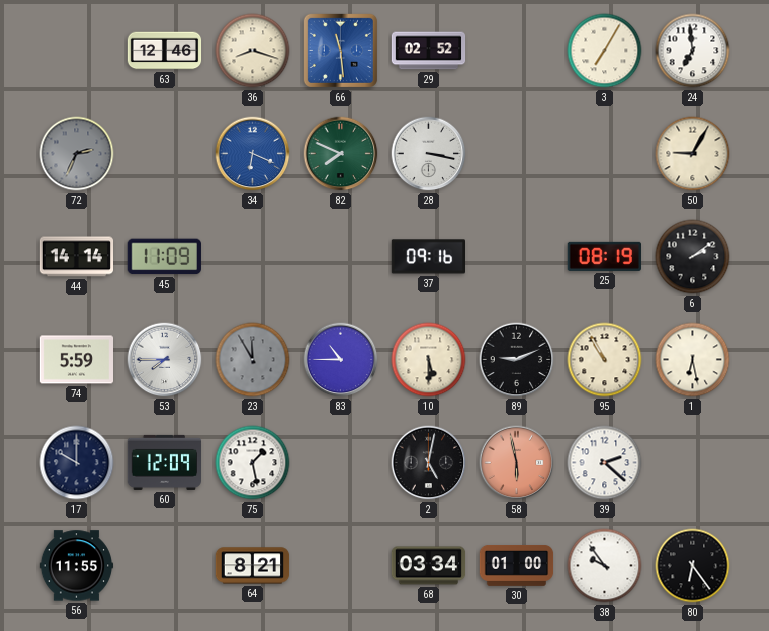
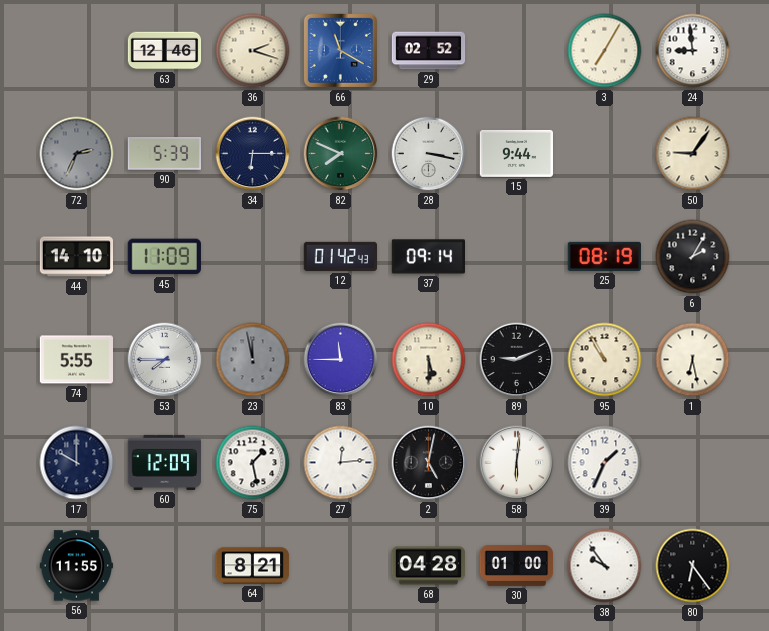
36: 8:18 -> 2:18
66: 11:29 -> 11:20
24: 6:59 -> 8:59
90: none -> 5:39
34: 6:19 -> 6:15
34 dial: blue -> navy
15: none -> 9:44
50: 9:05 -> 9:06
44: 14:14 -> 14:10
12: none -> 01:42
37: 09:16 -> 09:14
6: 2:09 -> 2:05
74: 5:59 -> 5:55
23: 11:55 -> 11:58
83: 10:45 -> 11:45
27: none -> 12:14
58: 5:58 -> 6:01
58 dial: salmon -> white
39: 2:22 -> 1:34
68: 03:34 -> 04:28
